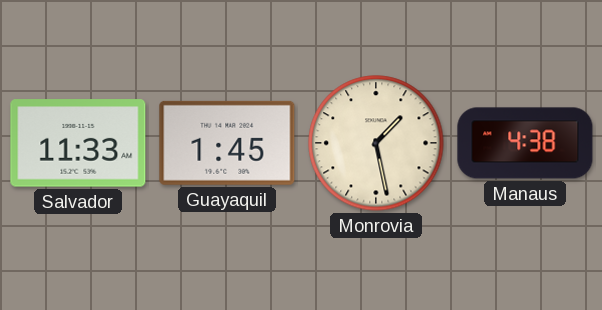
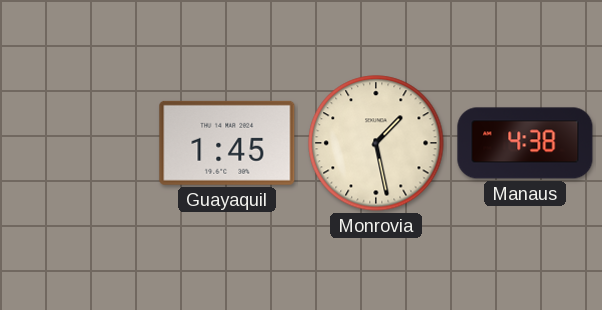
Salvador: 11:33 -> none
